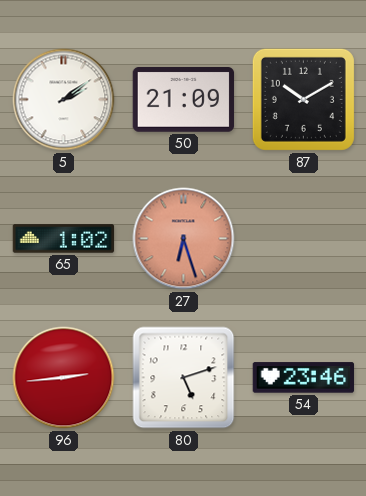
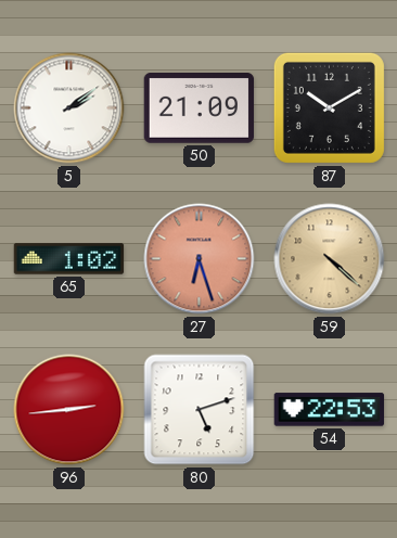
59: none -> 4:22
54: 23:46 -> 22:53
